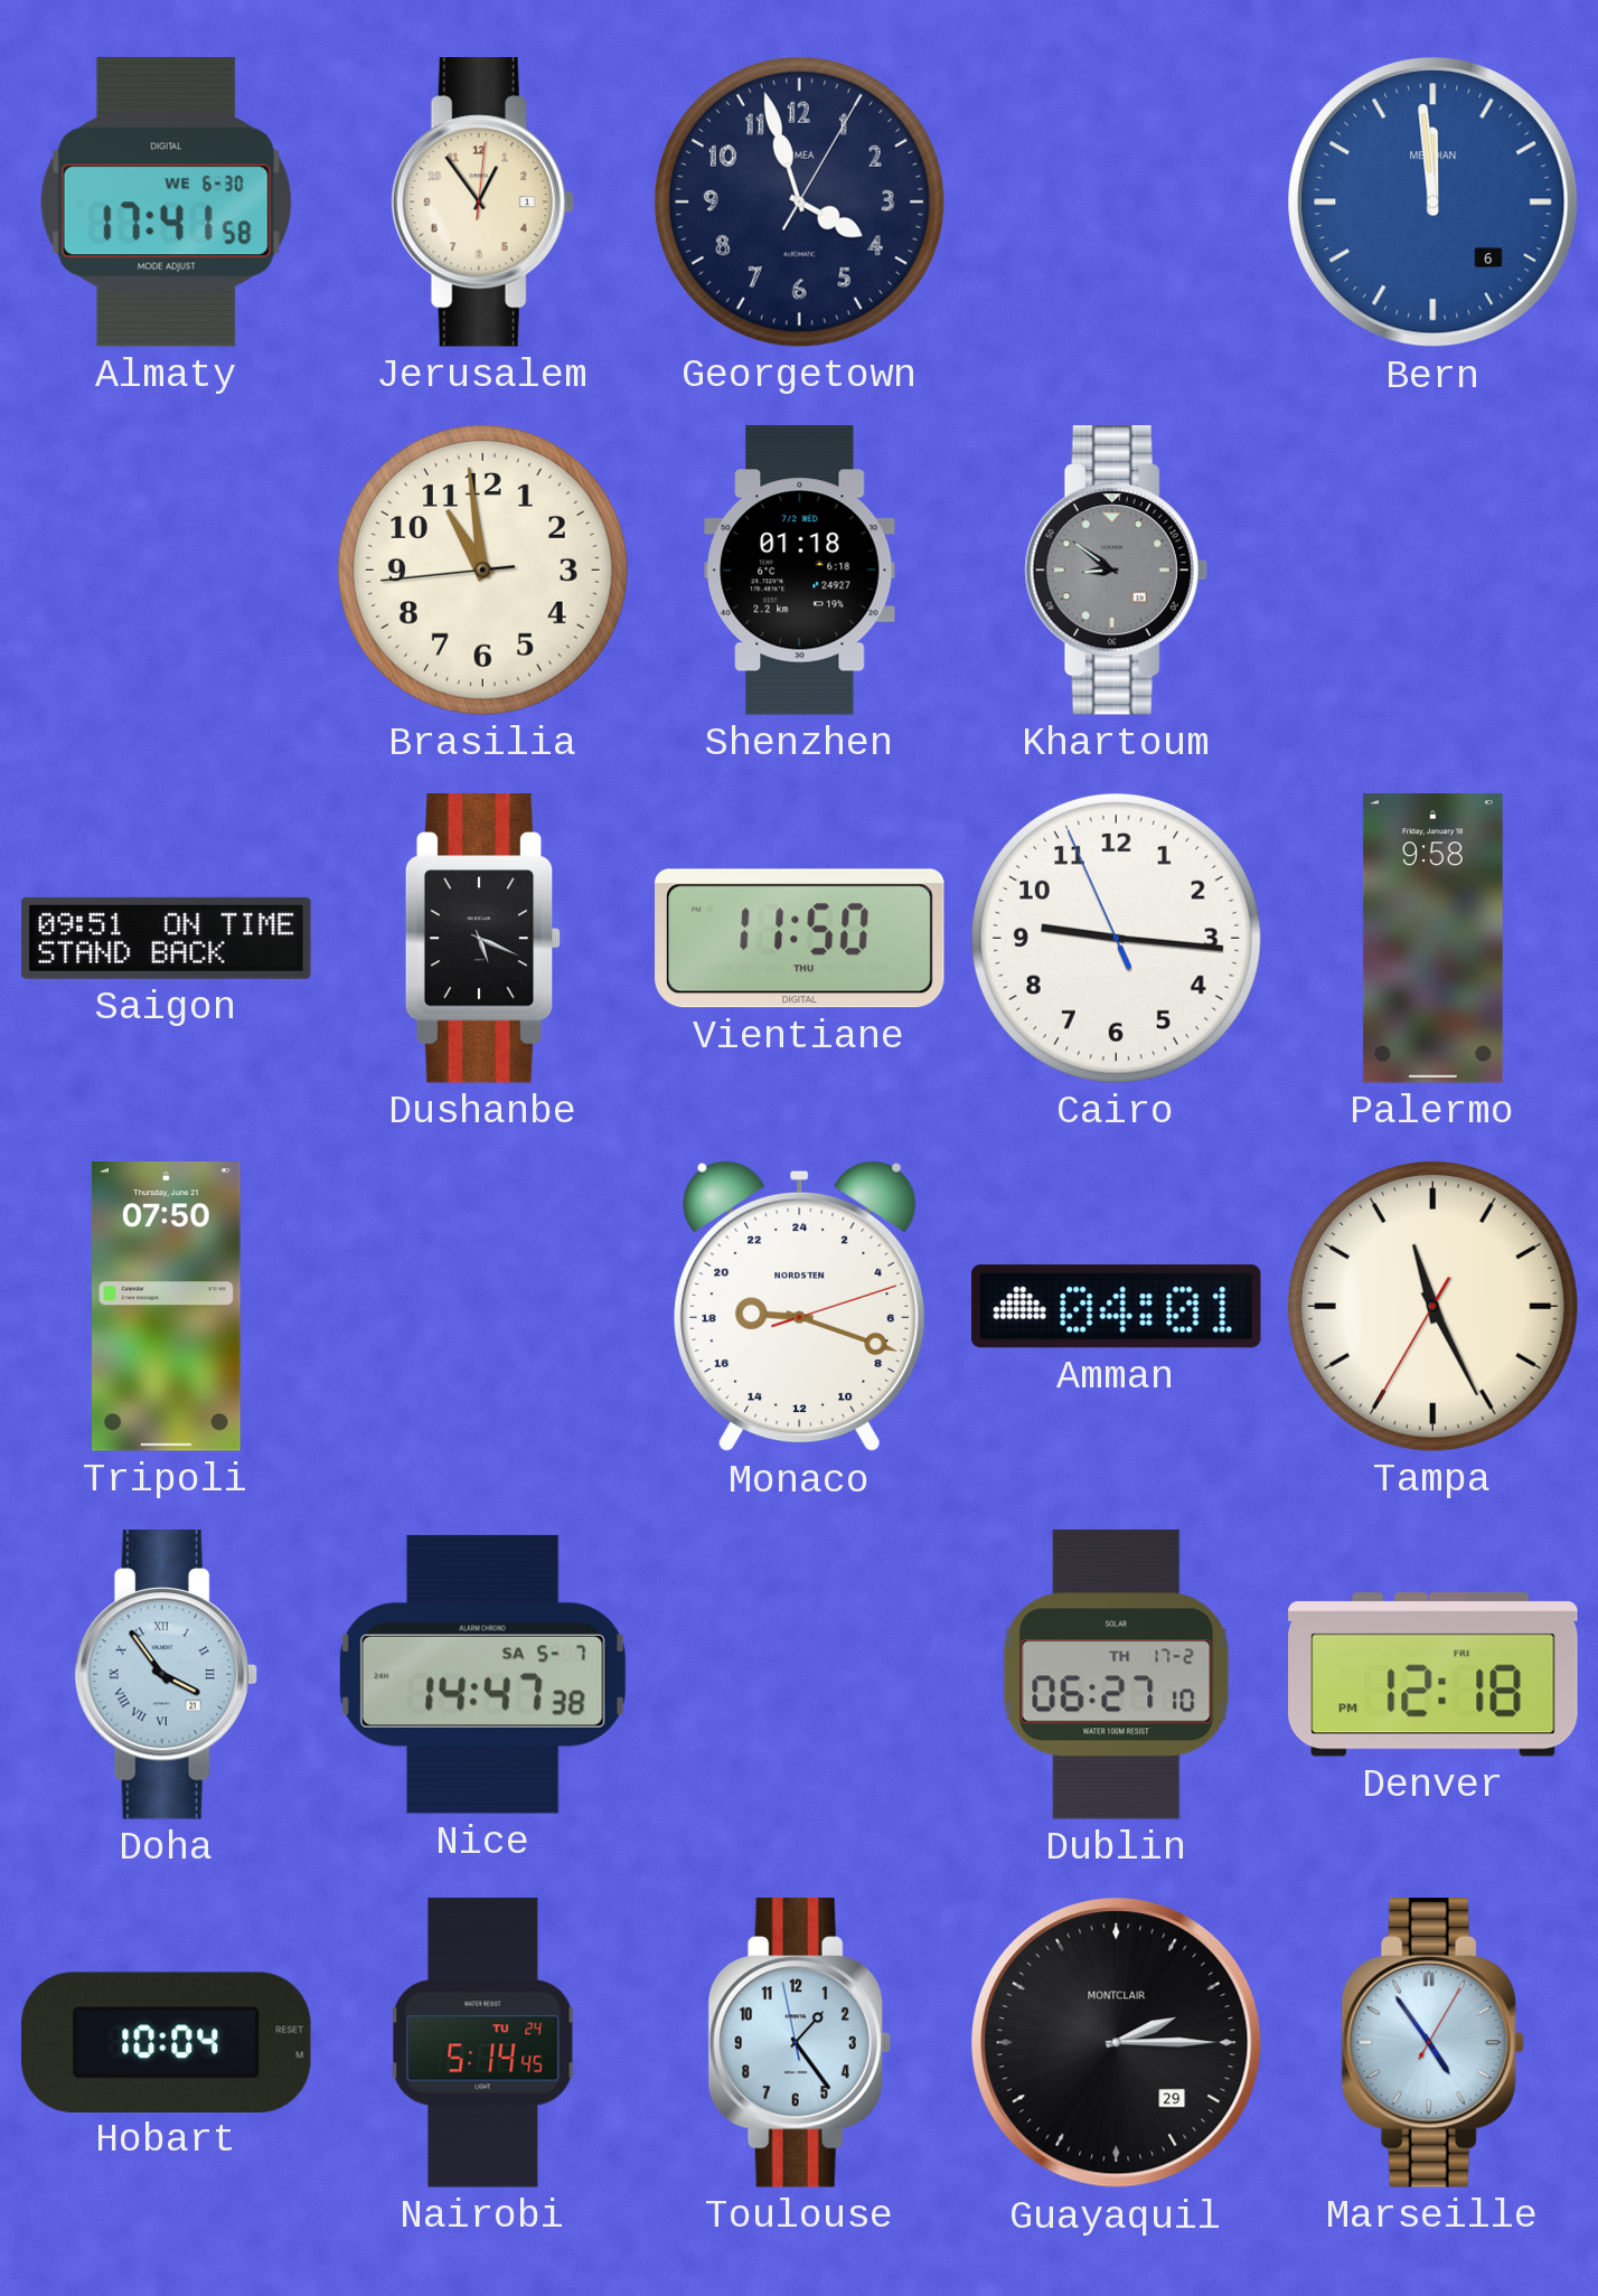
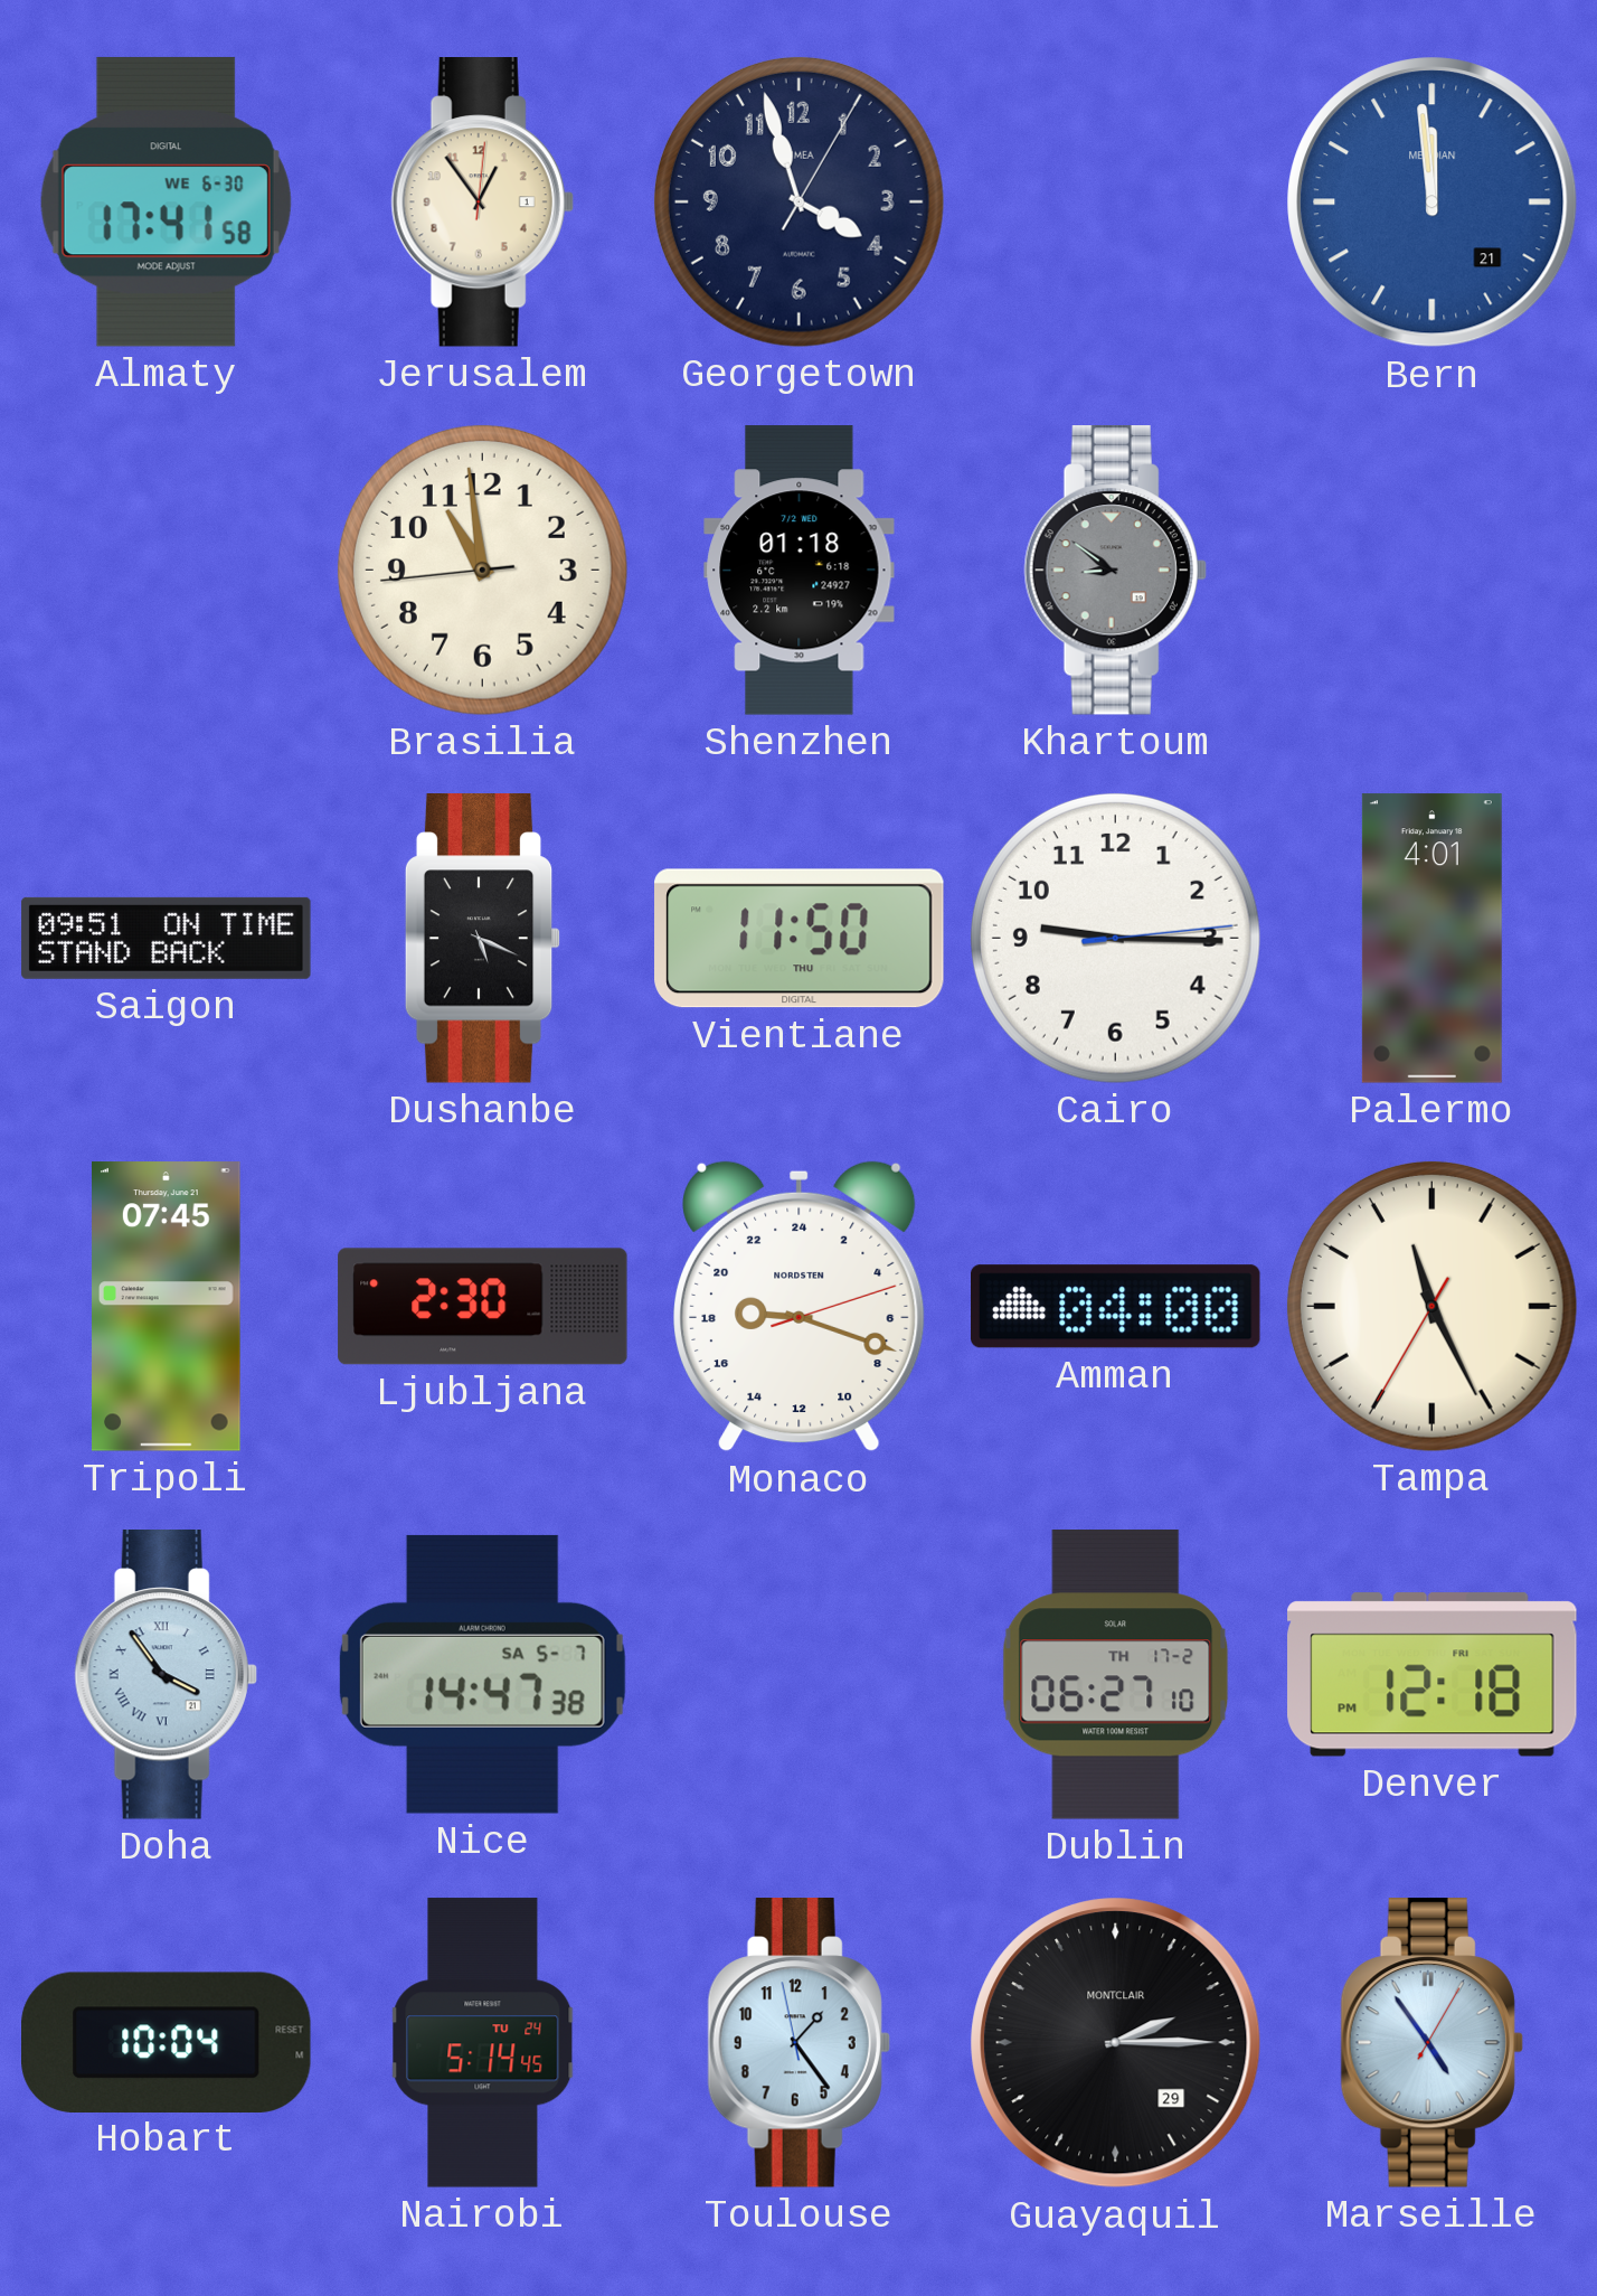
Bern date: 6 -> 21
Cairo: 9:15:56 -> 9:15:14
Palermo: 9:58 -> 4:01
Tripoli: 07:50 -> 07:45
Ljubljana: none -> 2:30
Amman: 04:01 -> 04:00
